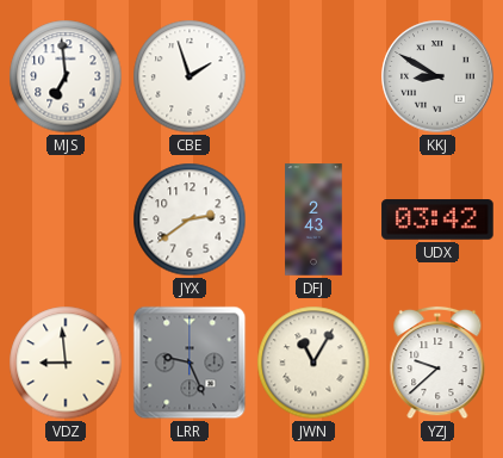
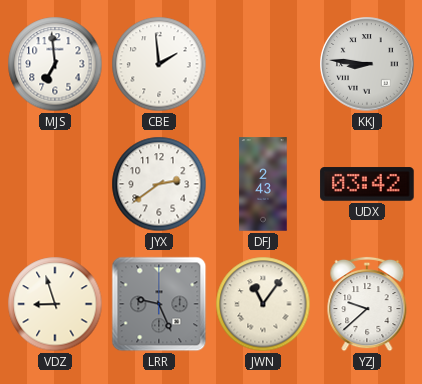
CBE: 1:57 -> 1:59
KKJ: 8:50 -> 8:46
VDZ: 8:59 -> 8:57
JWN: 11:05 -> 11:06
